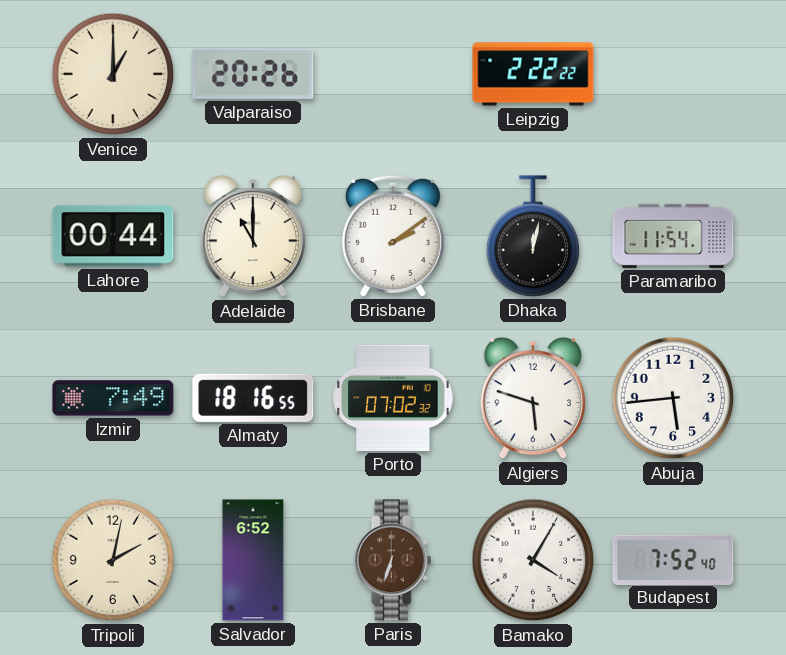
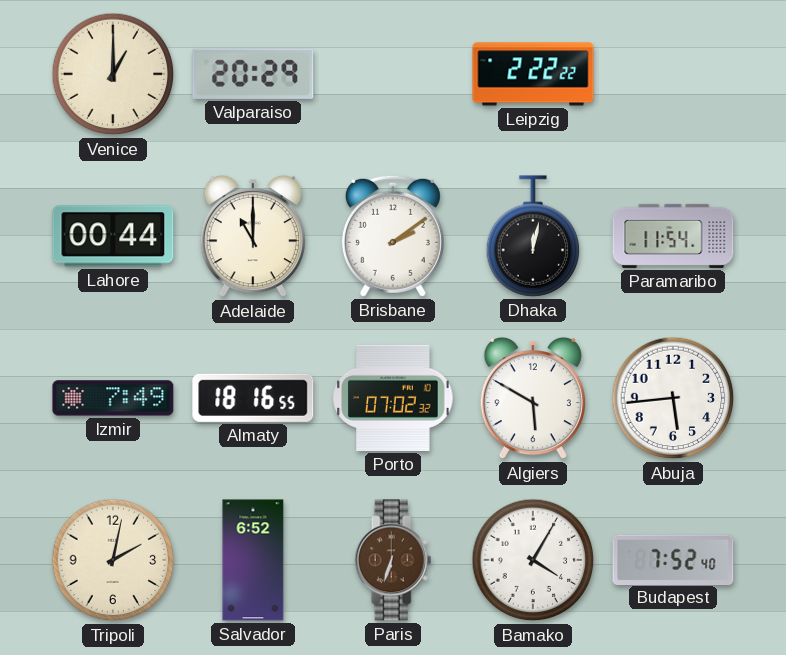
Valparaiso: 20:26 -> 20:29
Algiers: 5:48 -> 5:50
